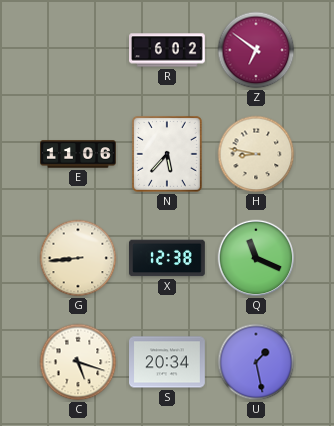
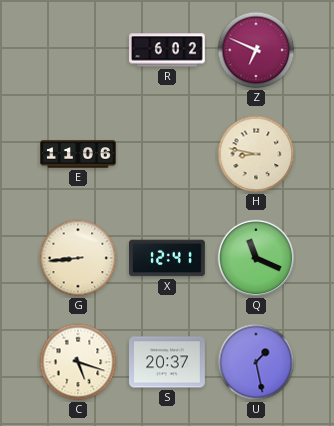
Z: 6:51 -> 6:49
N: 5:37 -> none
X: 12:38 -> 12:41
S: 20:34 -> 20:37
